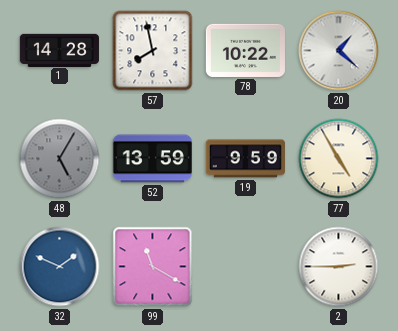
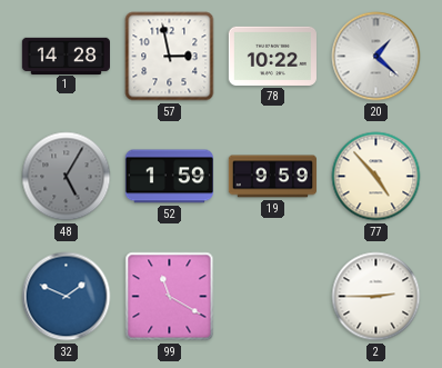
57: 7:58 -> 2:58
52: 13:59 -> 1:59
77: 4:55 -> 4:53
